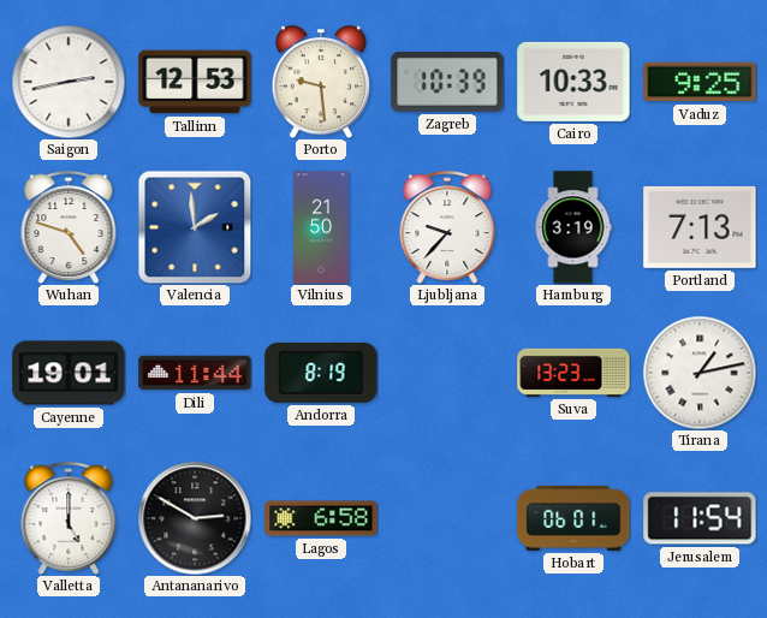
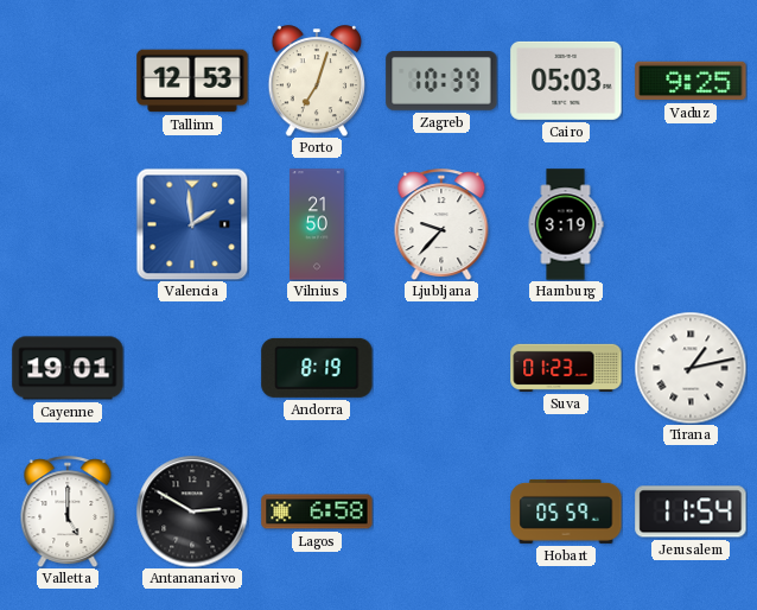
Saigon: 2:43 -> none
Porto: 9:29 -> 7:03
Cairo: 10:33 -> 05:03
Wuhan: 4:48 -> none
Portland: 7:13 -> none
Dili: 11:44 -> none
Suva: 13:23 -> 01:23
Hobart: 06:01 -> 05:59
